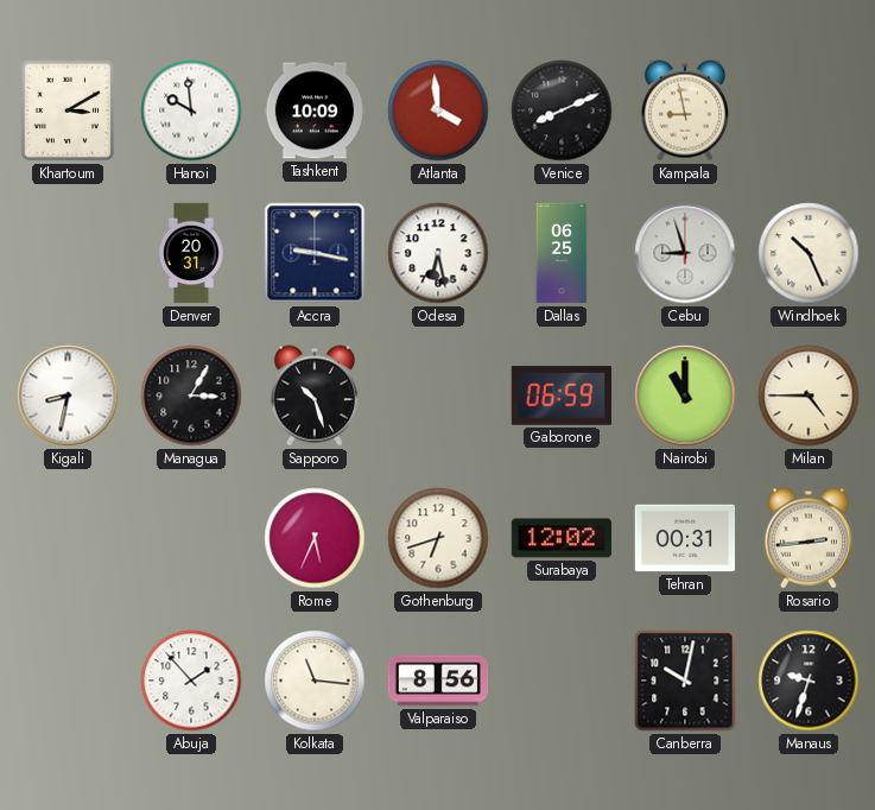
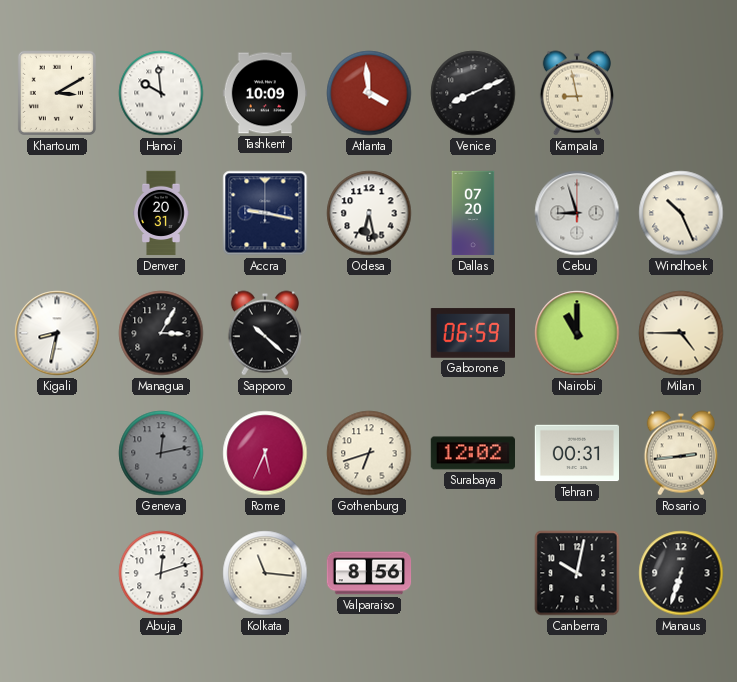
Dallas: 06:25 -> 07:20
Sapporo: 10:27 -> 10:22
Geneva: none -> 12:13
Abuja: 1:53 -> 12:12
Manaus: 9:33 -> 6:33
